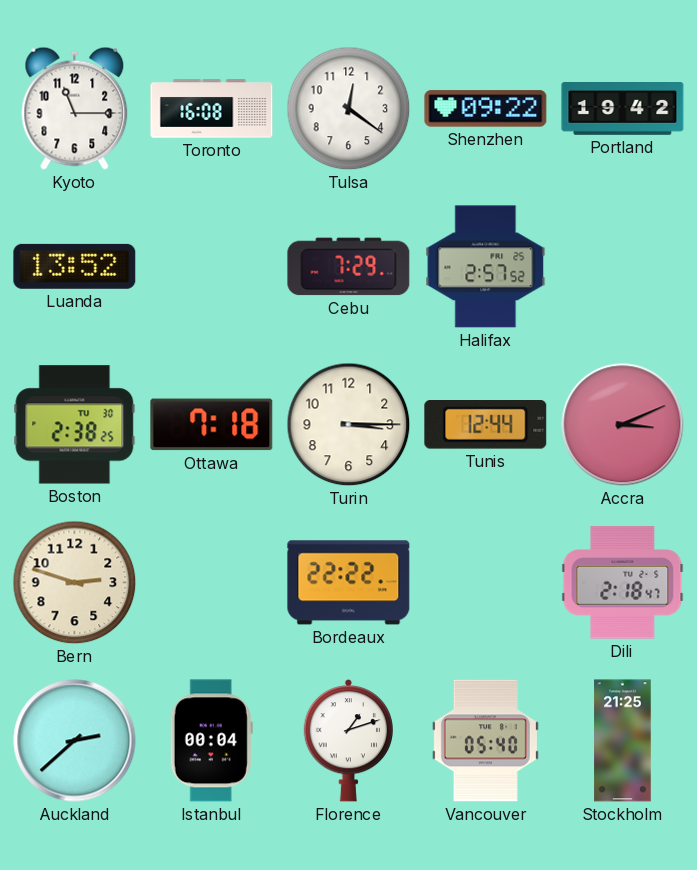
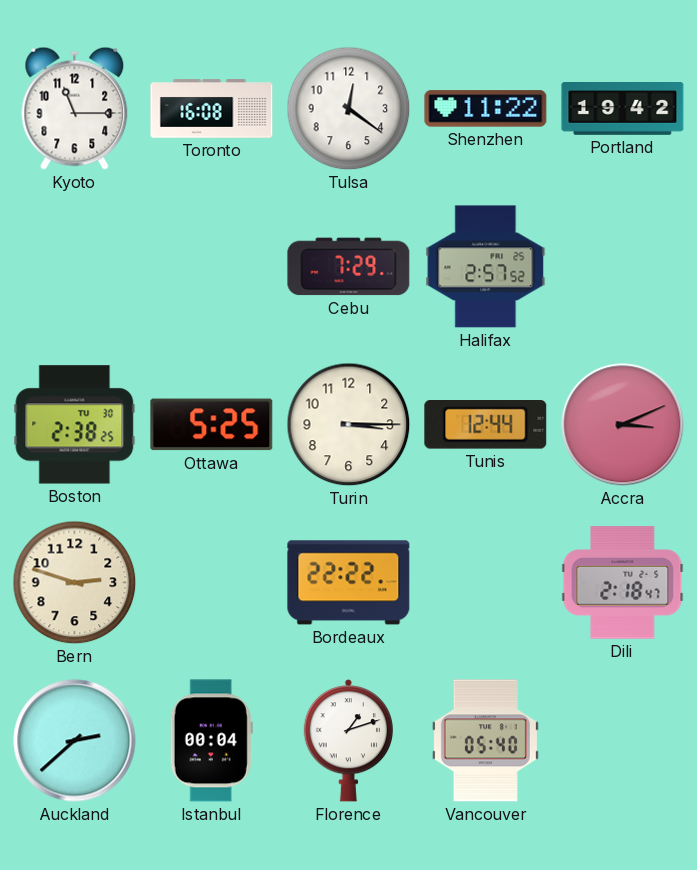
Shenzhen: 09:22 -> 11:22
Luanda: 13:52 -> none
Ottawa: 7:18 -> 5:25
Stockholm: 21:25 -> none
